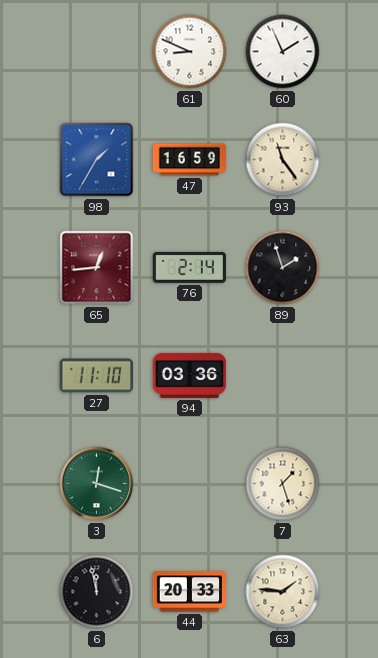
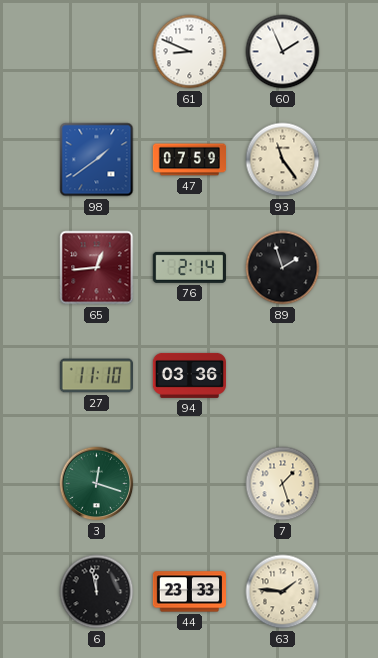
98: 1:35 -> 1:39
47: 16:59 -> 07:59
44: 20:33 -> 23:33
